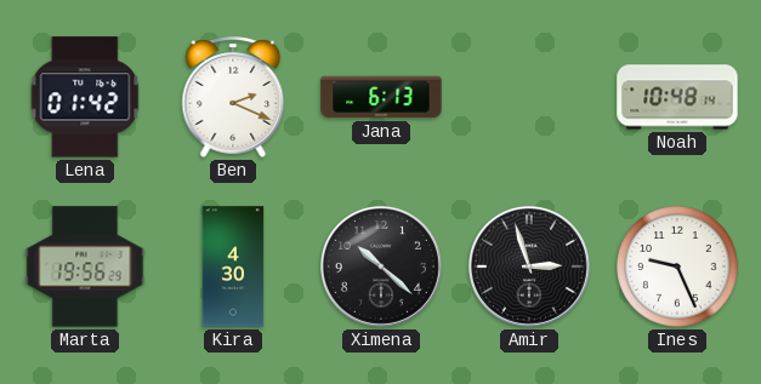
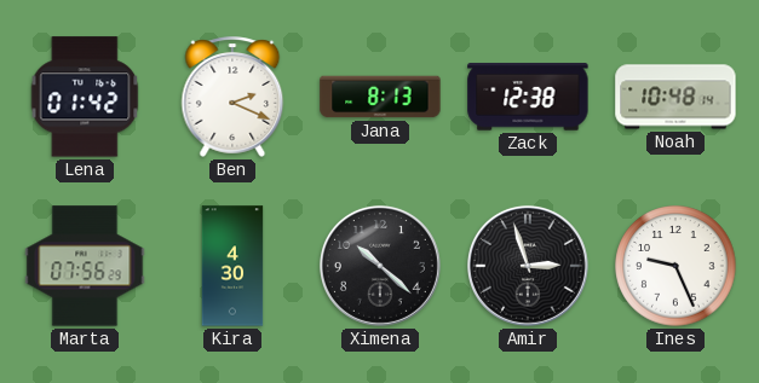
Jana: 6:13 -> 8:13
Zack: none -> 12:38
Marta: 19:56 -> 07:56
